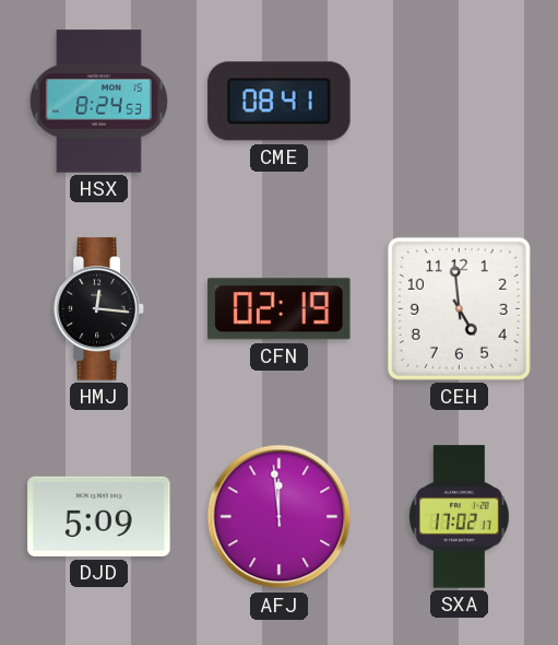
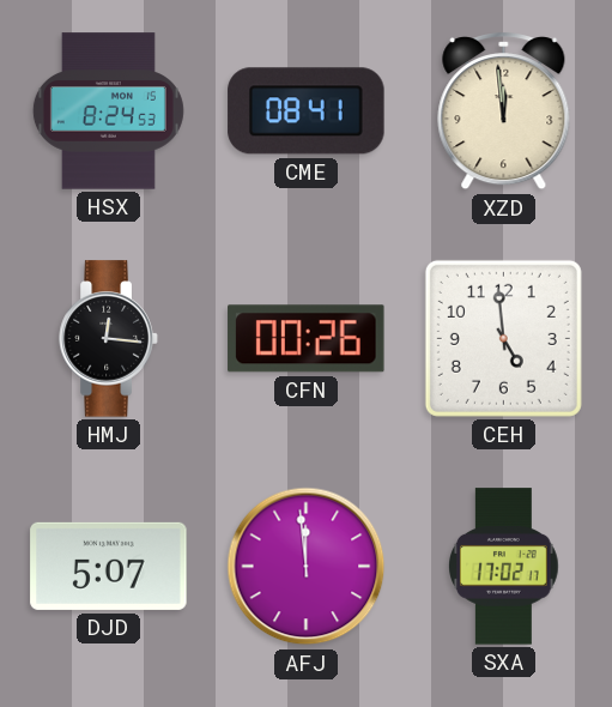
XZD: none -> 11:59
CFN: 02:19 -> 00:26
DJD: 5:09 -> 5:07
